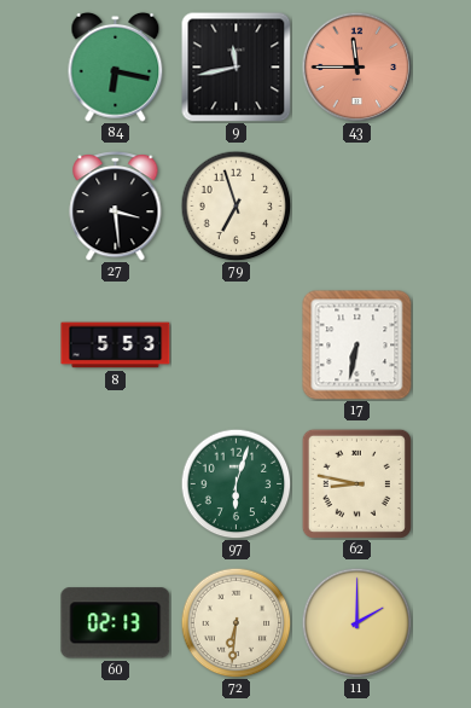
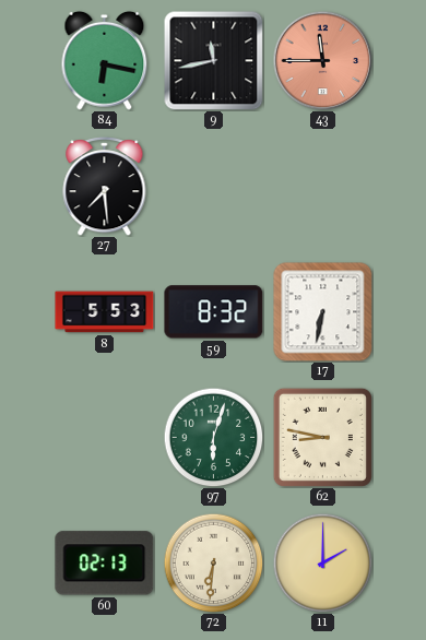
27: 3:29 -> 7:29
79: 6:57 -> none
59: none -> 8:32
